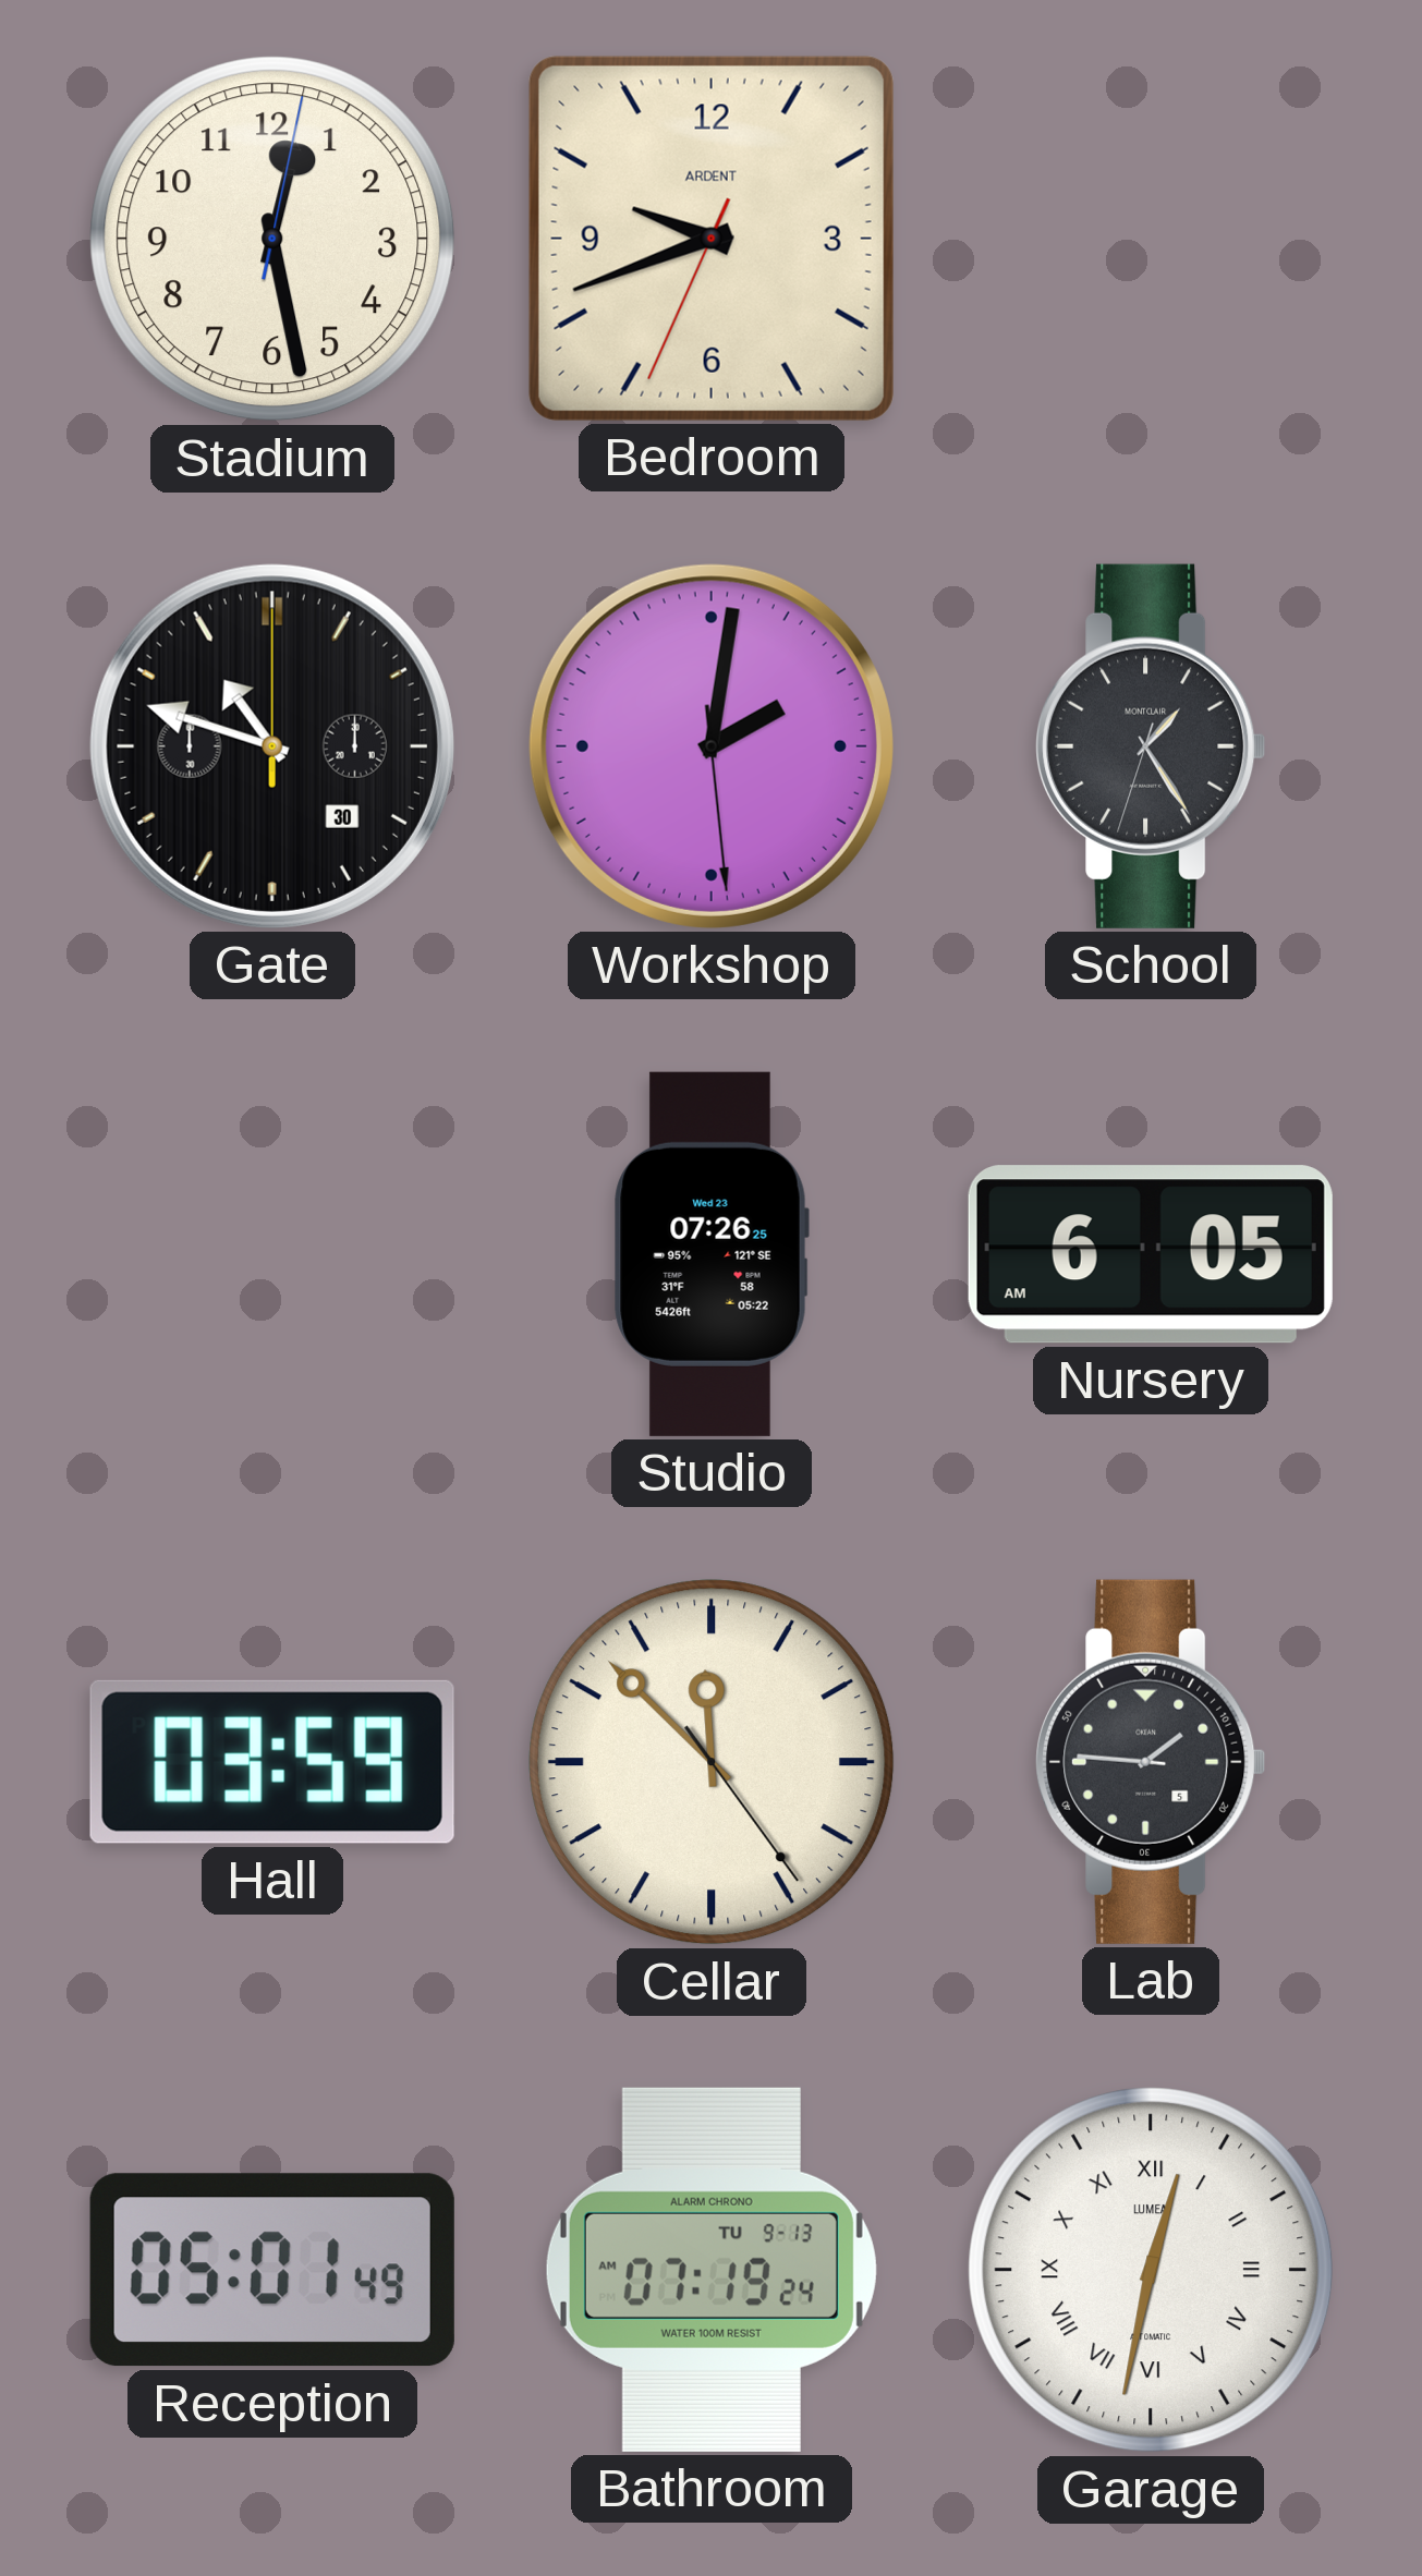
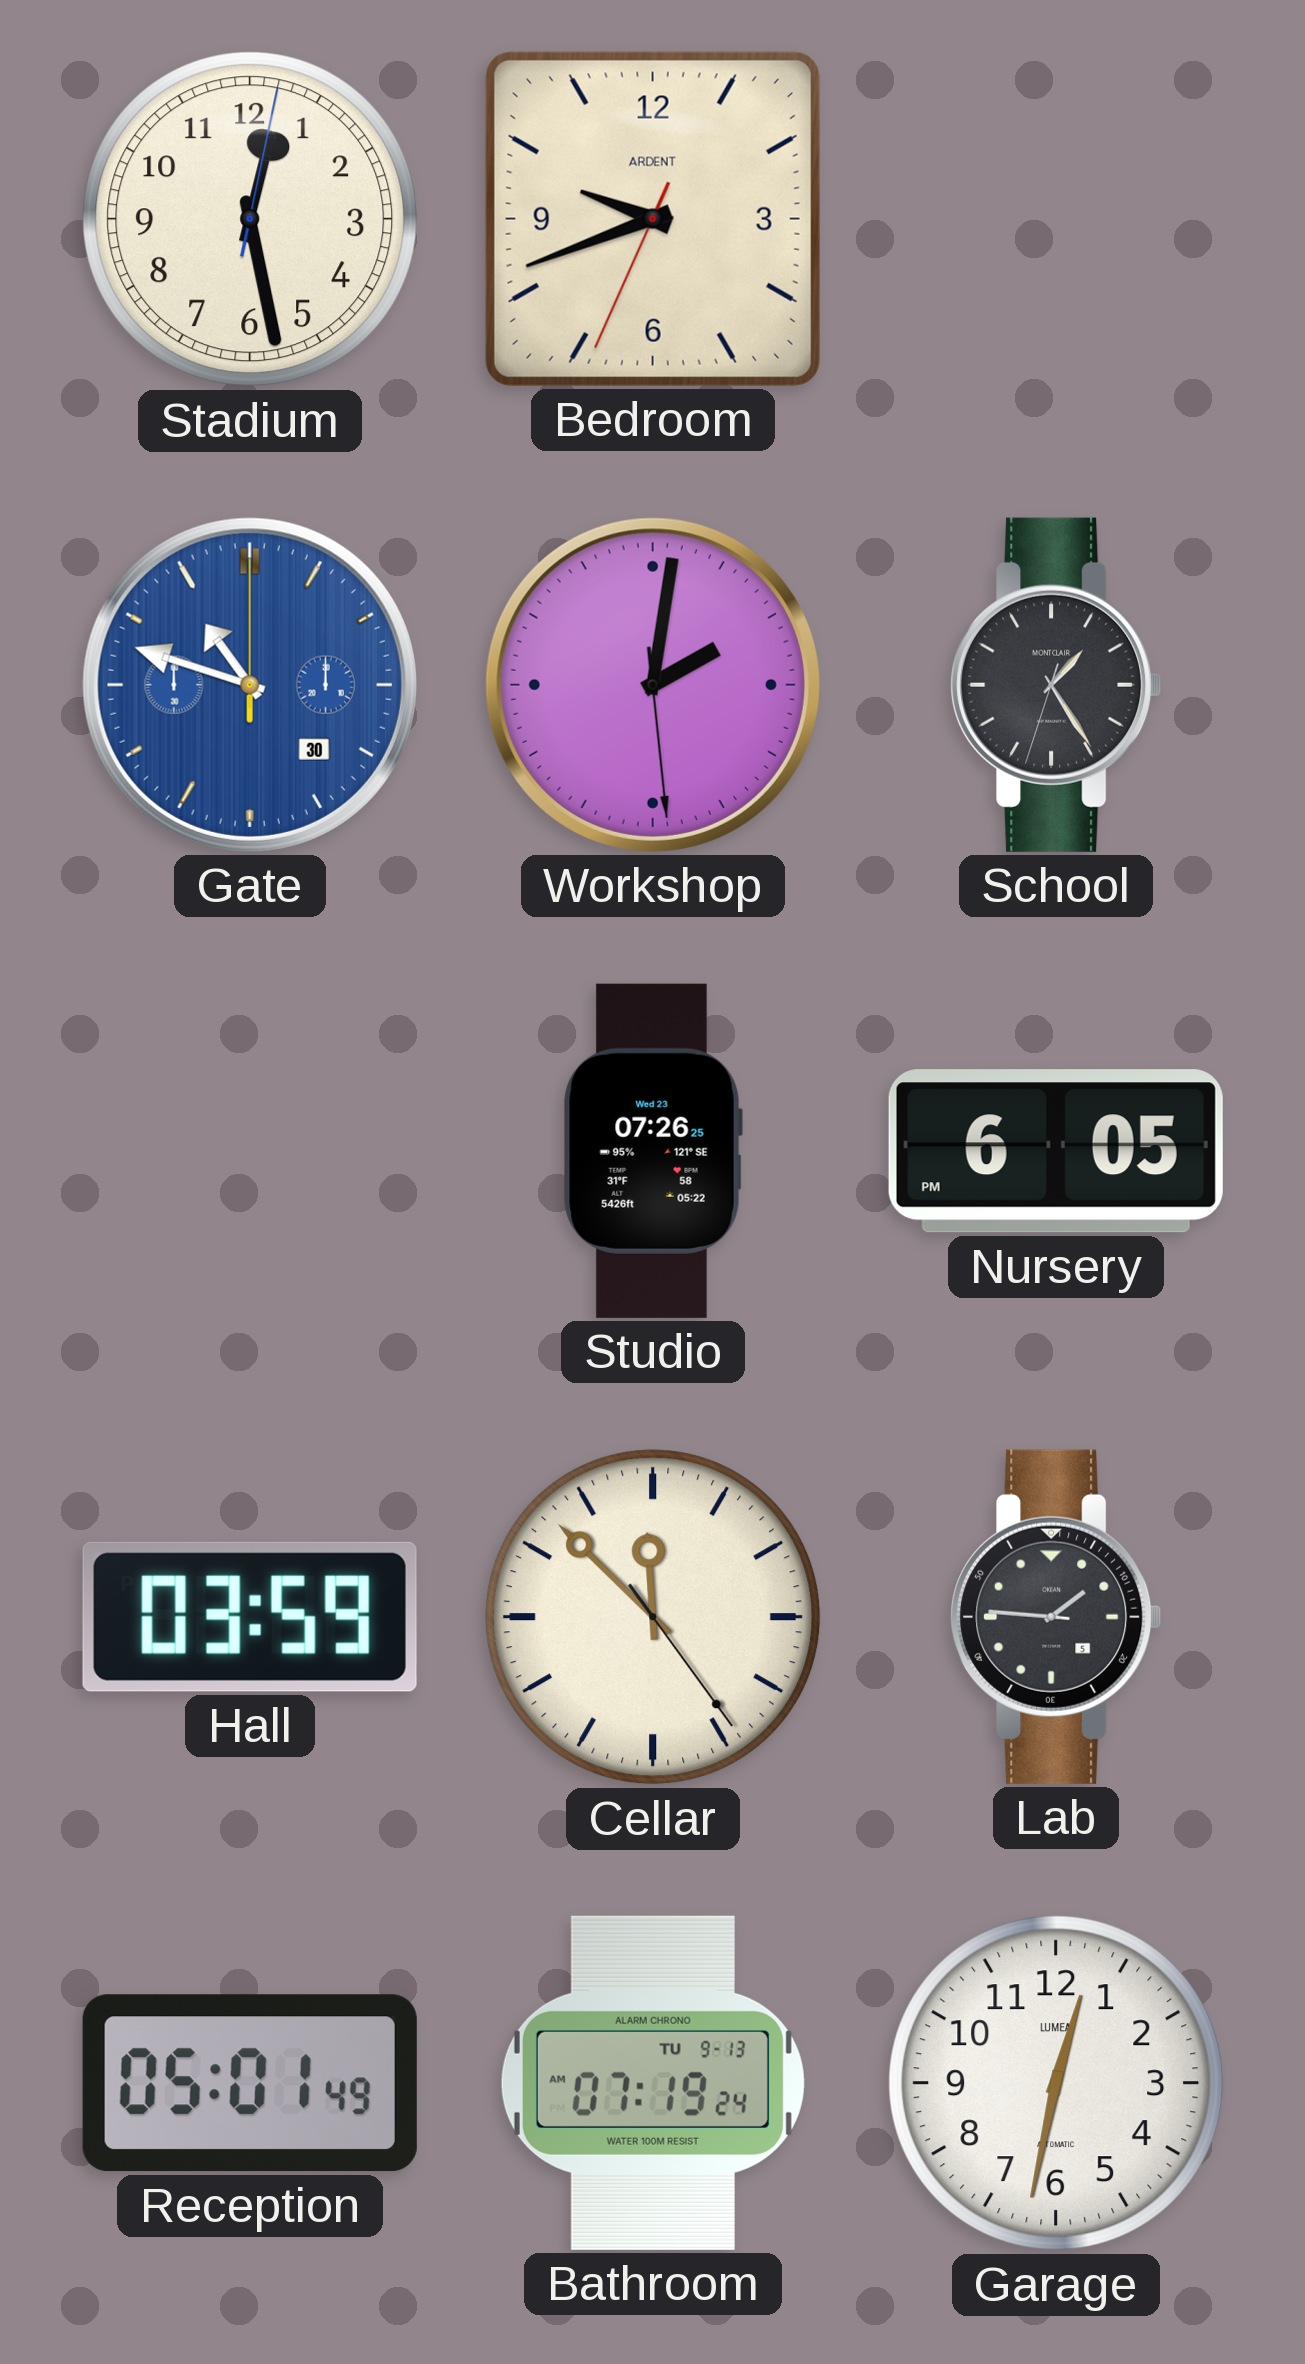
Gate dial: black -> blue
Nursery: 6:05 AM -> 6:05 PM
Garage numerals: Roman -> Arabic
